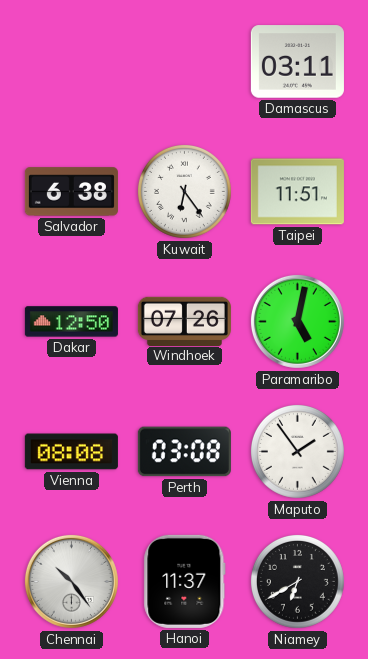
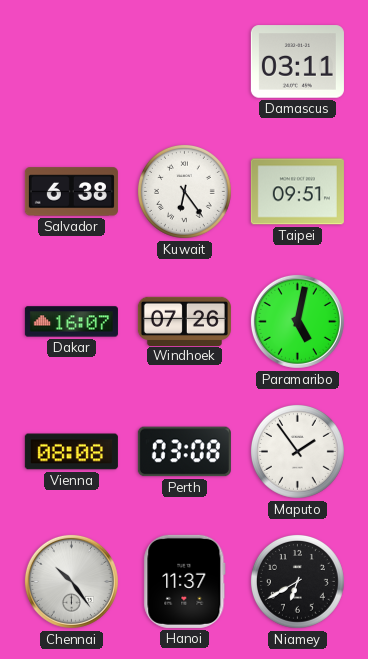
Taipei: 11:51 -> 09:51
Dakar: 12:50 -> 16:07
